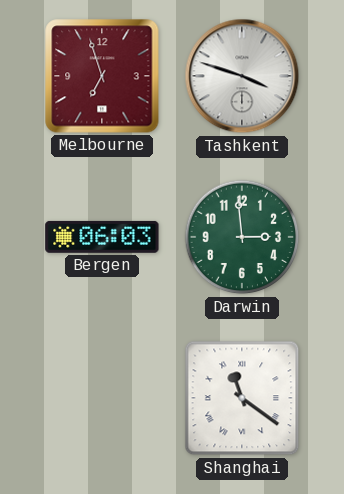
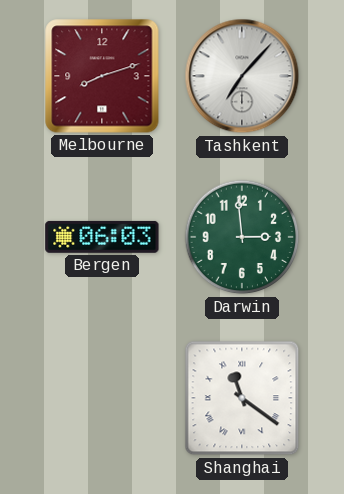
Melbourne: 6:57 -> 8:12
Tashkent: 3:48 -> 7:07
